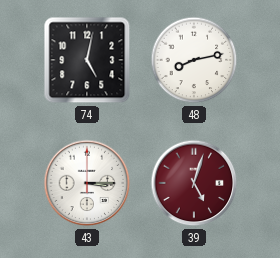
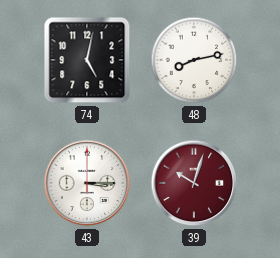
39: 5:03 -> 10:03
